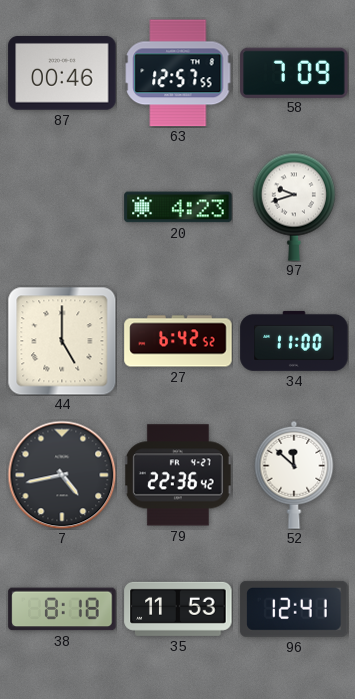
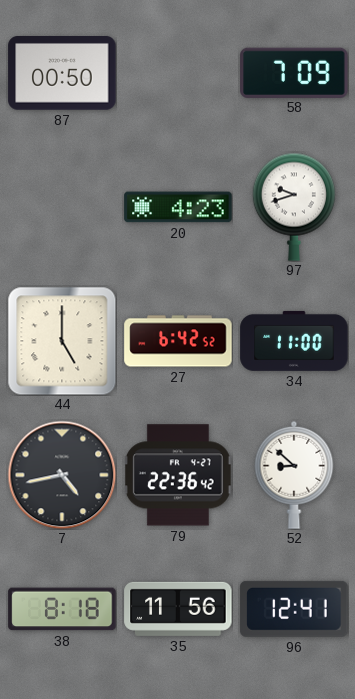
87: 00:46 -> 00:50
63: 12:57 -> none
52: 11:52 -> 8:52
35: 11:53 -> 11:56
